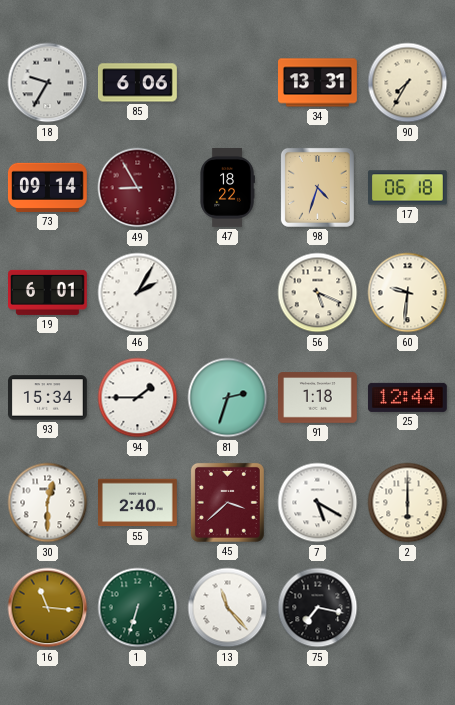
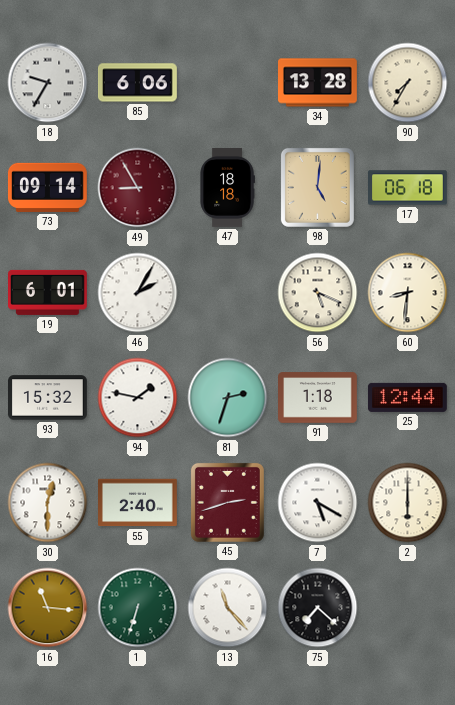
34: 13:31 -> 13:28
47: 18:22 -> 18:18
98: 4:33 -> 5:01
60: 9:31 -> 8:31
93: 15:34 -> 15:32
94: 1:45 -> 1:47
45: 3:38 -> 2:42
75: 7:17 -> 7:22
